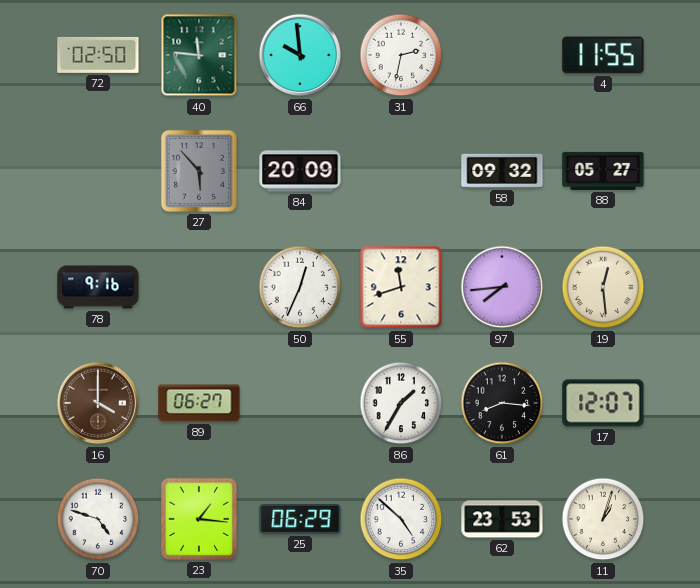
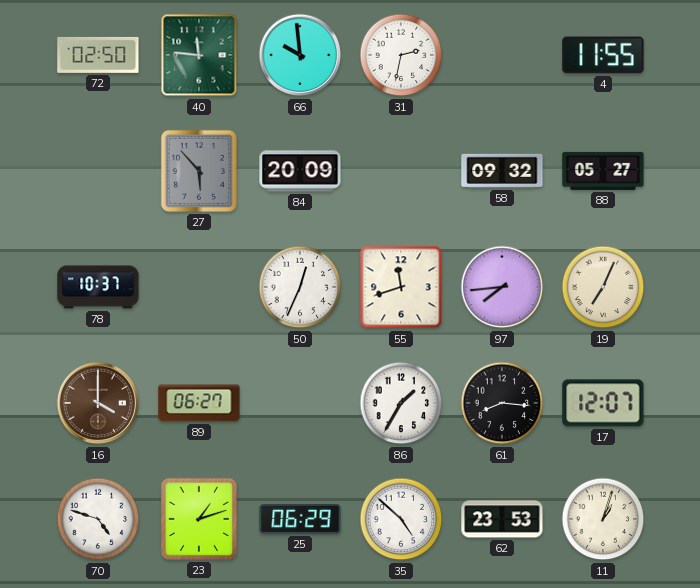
78: 9:16 -> 10:37
19: 12:29 -> 7:04
23: 1:16 -> 1:12
